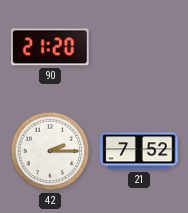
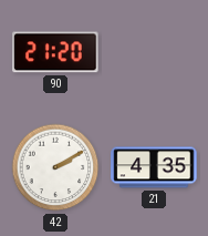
42: 2:15 -> 2:10
21: 7:52 -> 4:35
